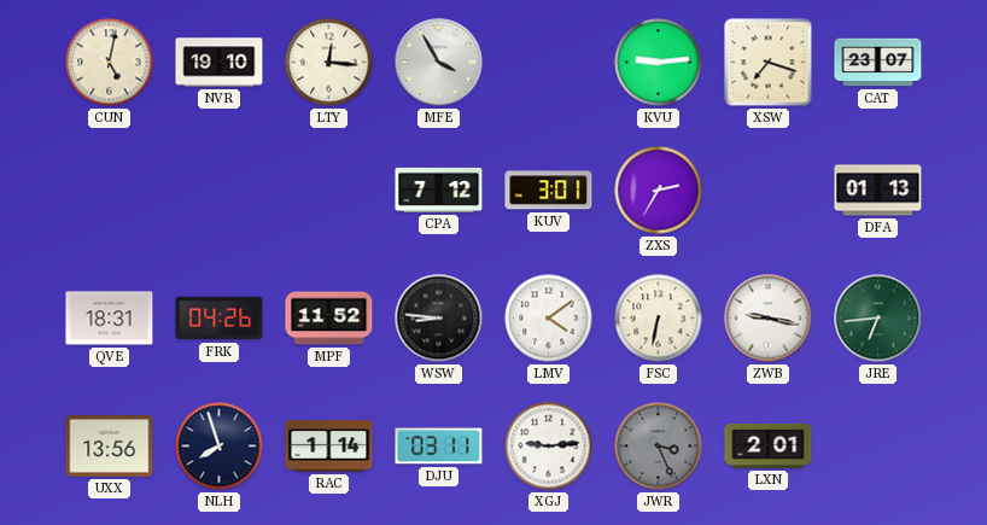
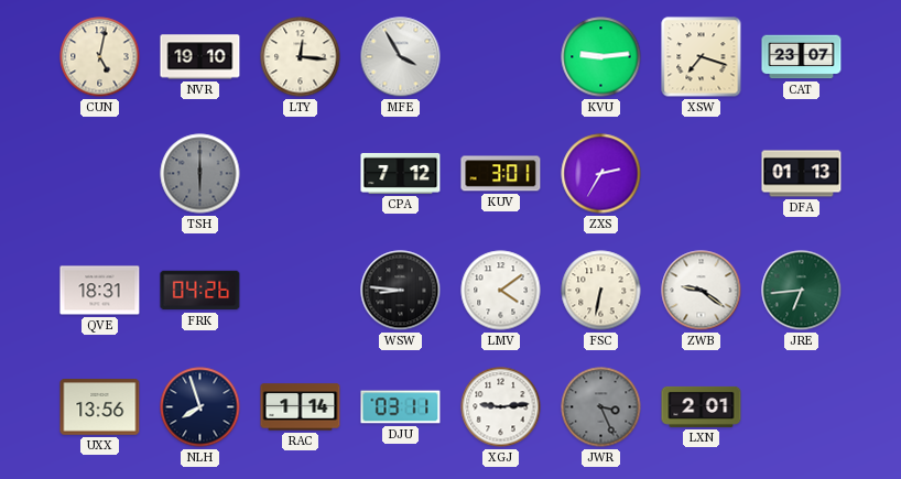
TSH: none -> 6:00
MPF: 11:52 -> none
ZWB: 9:17 -> 9:21
